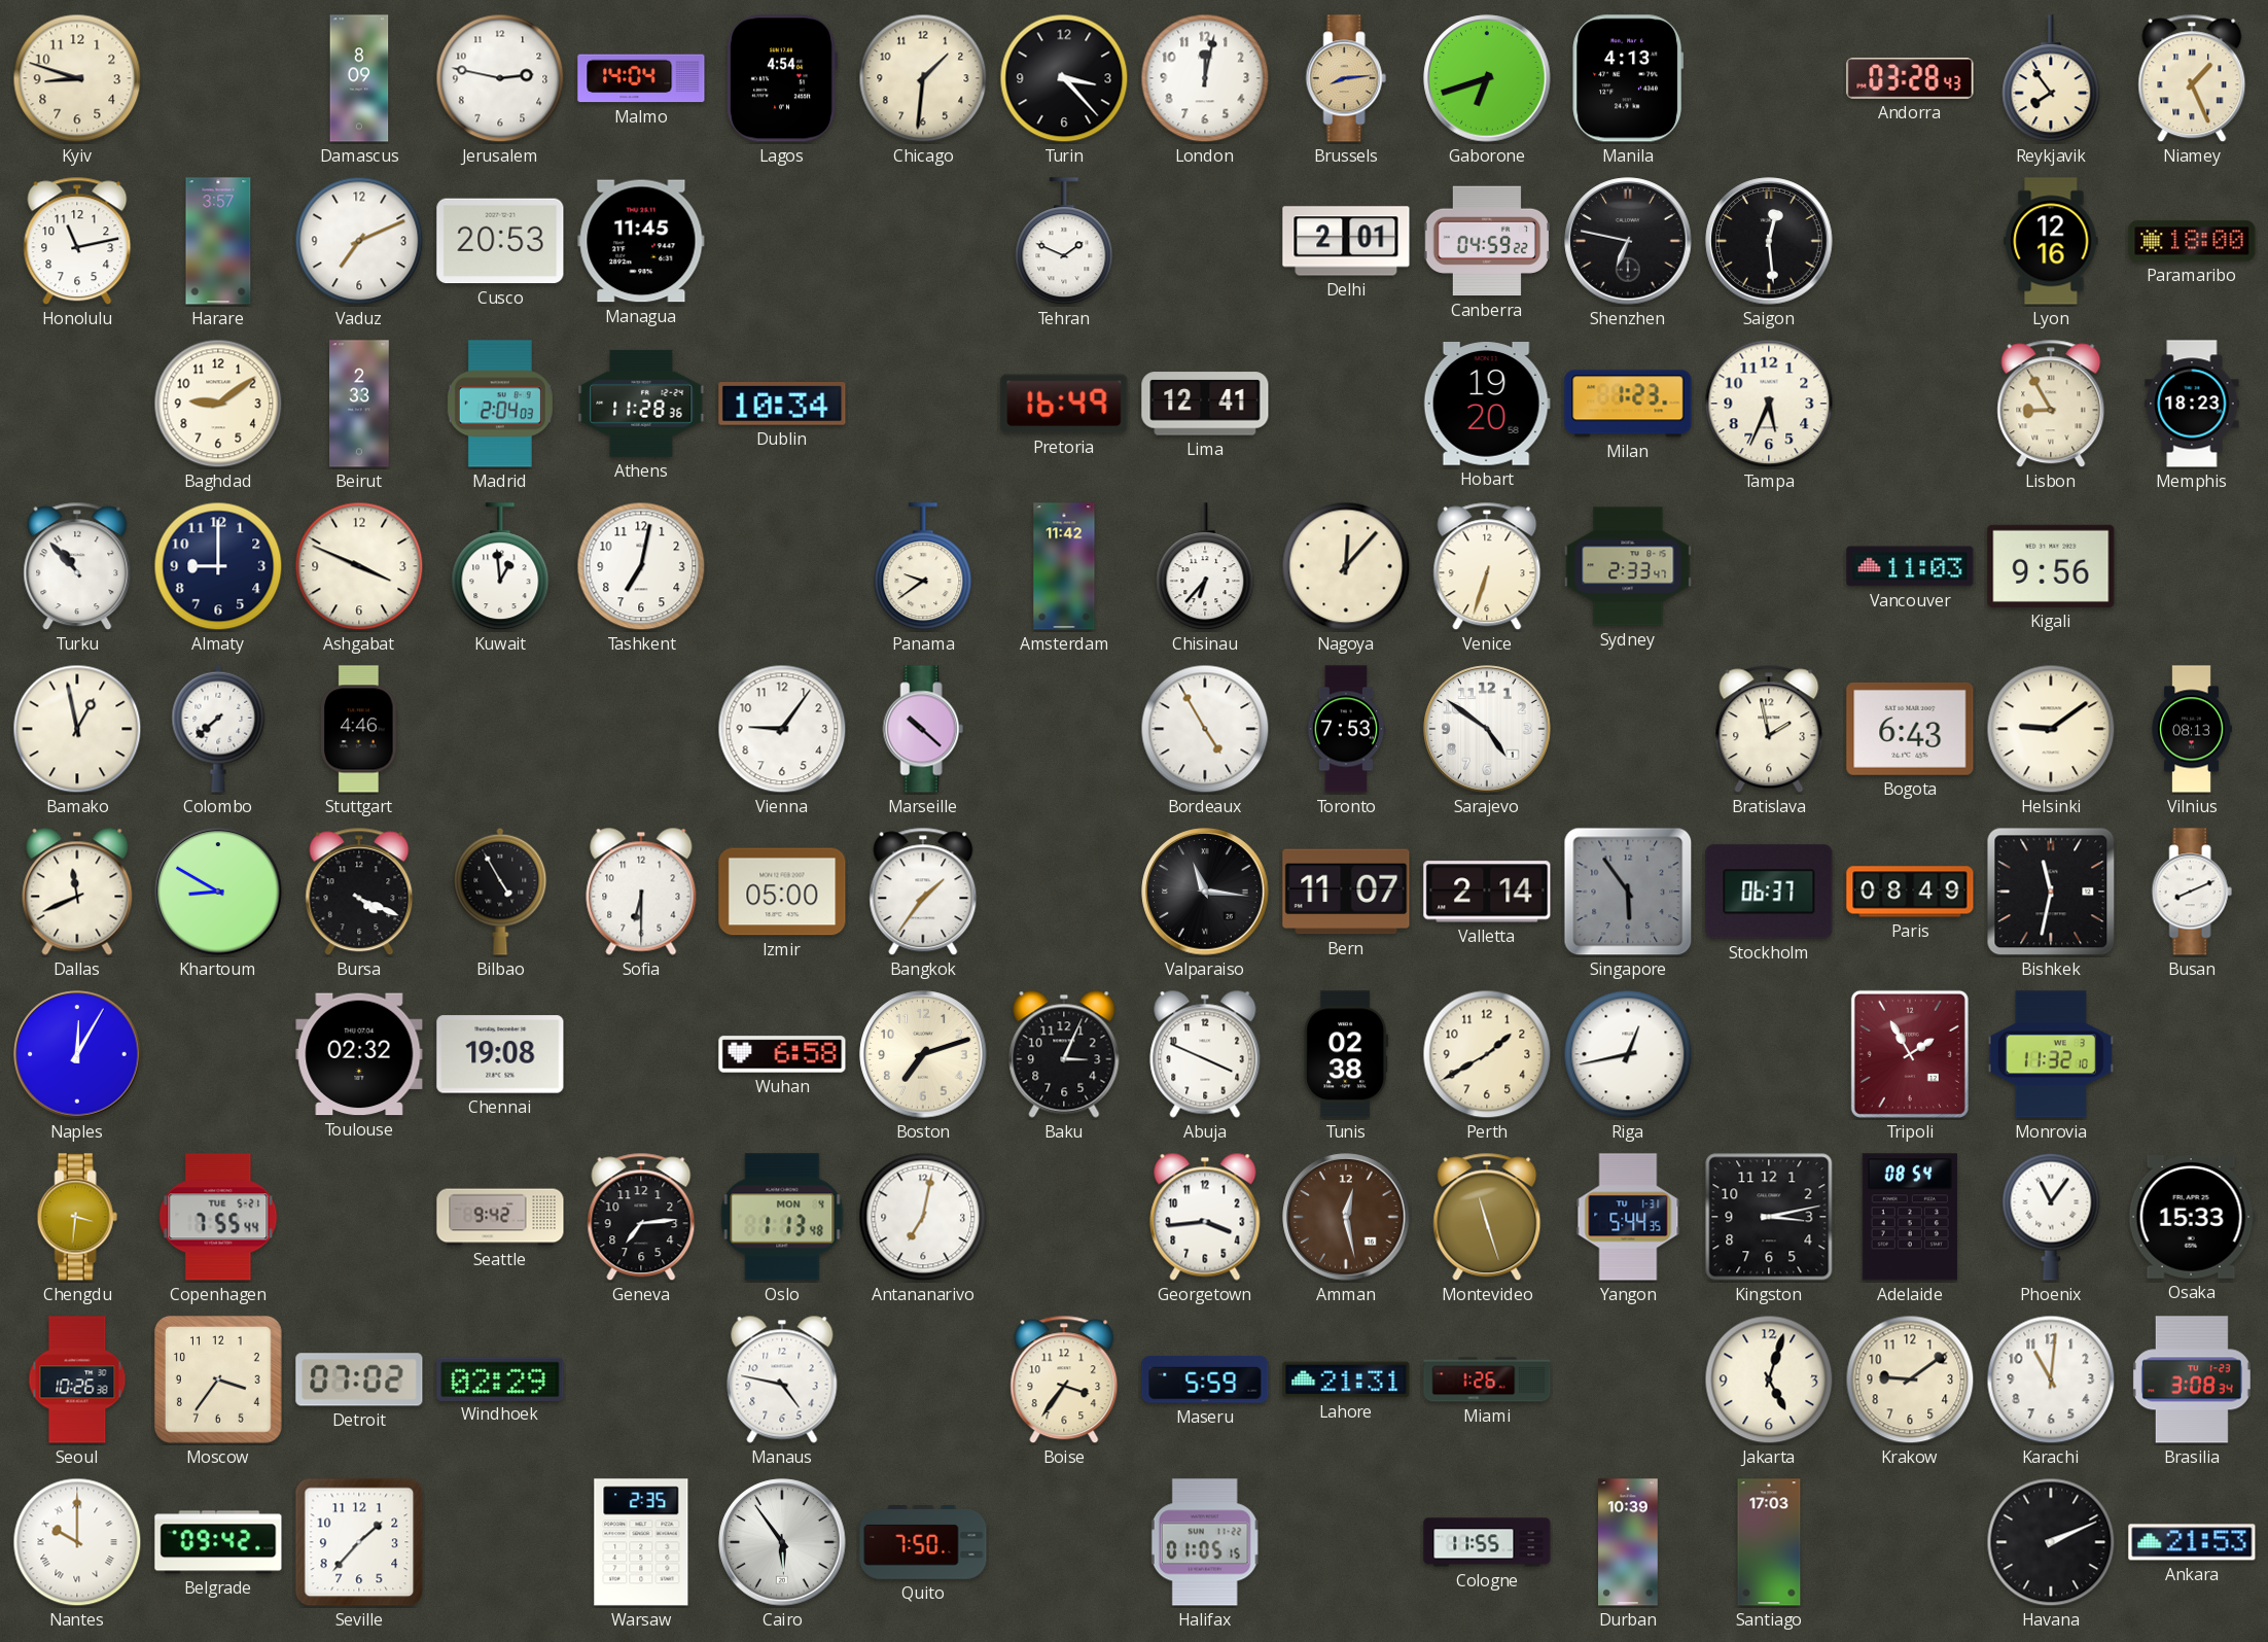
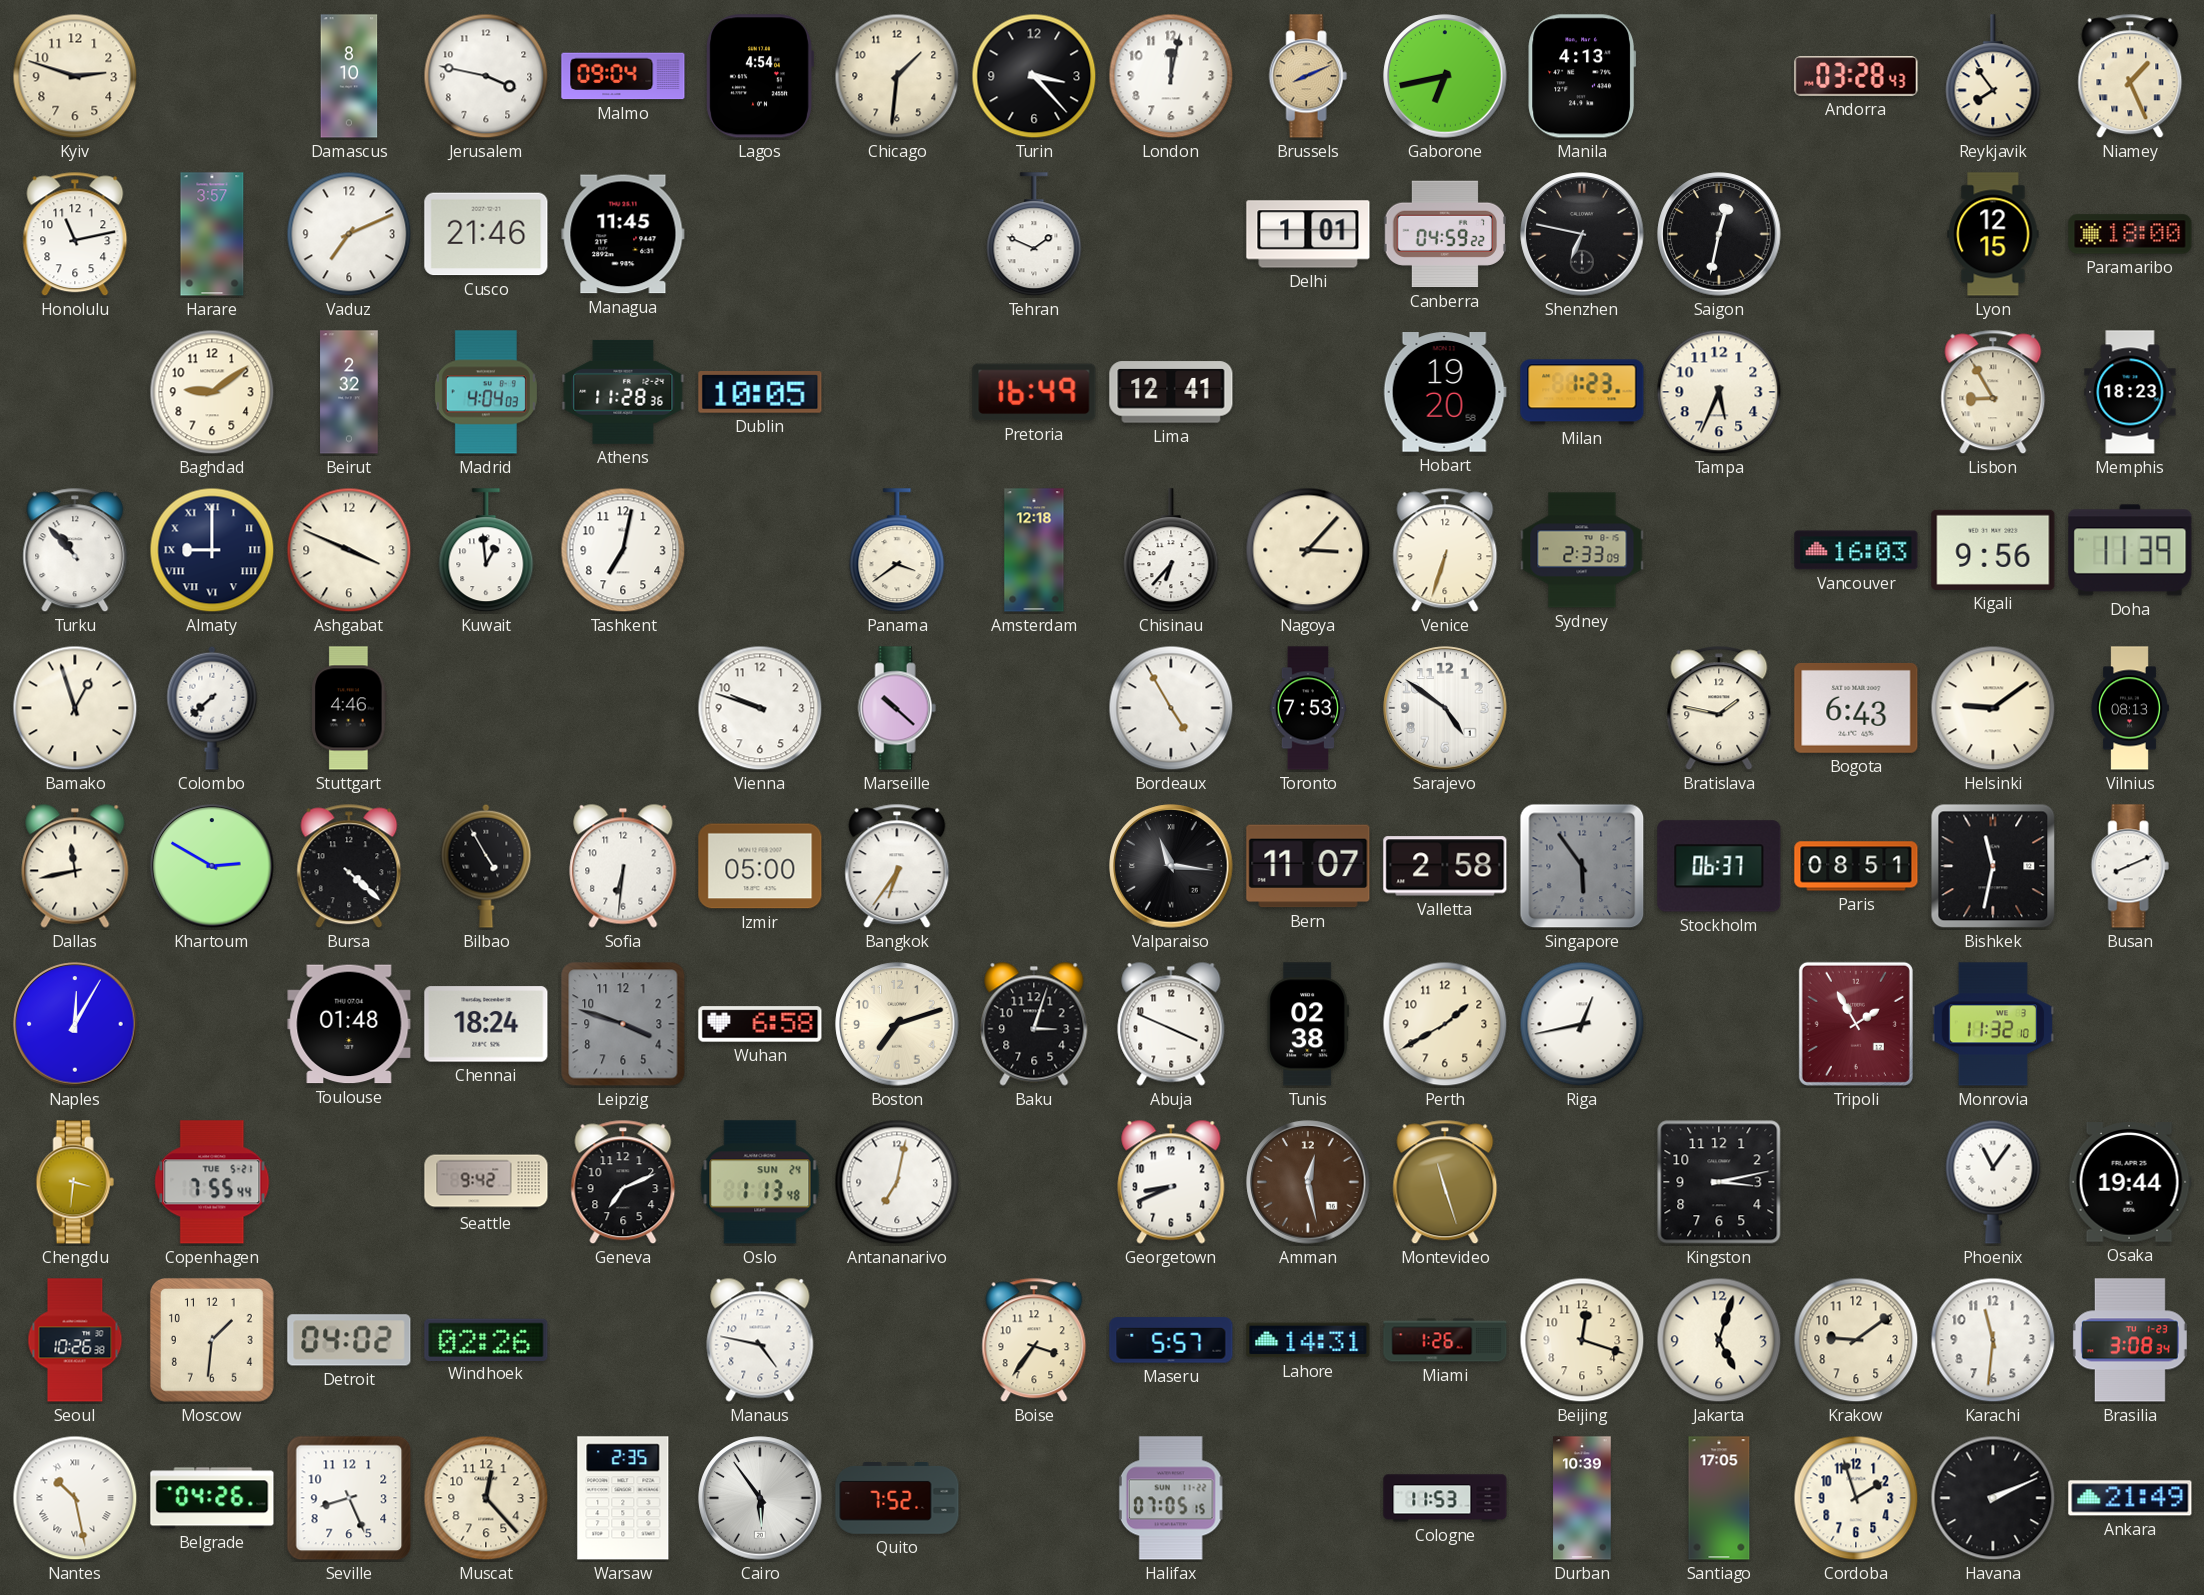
Kyiv: 8:48 -> 2:48
Damascus: 8:09 -> 8:10
Jerusalem: 2:47 -> 3:47
Malmo: 14:04 -> 09:04
Brussels: 8:14 -> 8:11
Gaborone: 6:42 -> 6:43
Cusco: 20:53 -> 21:46
Delhi: 2:01 -> 1:01
Saigon: 12:29 -> 12:32
Lyon: 12:16 -> 12:15
Beirut: 2:33 -> 2:32
Madrid: 2:04 -> 4:04
Dublin: 10:34 -> 10:05
Almaty numerals: Arabic -> Roman
Panama: 9:39 -> 3:39
Amsterdam: 11:42 -> 12:18
Nagoya: 12:07 -> 3:07
Sydney: 2:33:47 -> 2:33:09
Vancouver: 11:03 -> 16:03
Doha: none -> 11:39
Bamako: 12:58 -> 12:57
Vienna: 9:06 -> 9:48
Bratislava: 1:58 -> 1:47
Dallas: 11:41 -> 11:43
Khartoum: 8:50 -> 2:50
Bursa: 4:19 -> 4:22
Sofia: 6:30 -> 6:31
Bangkok: 1:36 -> 6:36
Valletta: 2:14 -> 2:58
Paris: 08:49 -> 08:51
Toulouse: 02:32 -> 01:48
Chennai: 19:08 -> 18:24
Leipzig: none -> 3:48
Baku: 3:04 -> 3:03
Geneva: 7:14 -> 7:11
Oslo date: MON 4 -> SUN 24
Georgetown: 3:44 -> 8:41
Yangon: 5:44 -> none
Adelaide: 08:54 -> none
Osaka: 15:33 -> 19:44
Moscow: 3:36 -> 1:31
Detroit: 07:02 -> 04:02
Windhoek: 02:29 -> 02:26
Maseru: 5:59 -> 5:57
Lahore: 21:31 -> 14:31
Beijing: none -> 12:18
Karachi: 11:01 -> 11:31
Nantes: 10:00 -> 10:28
Belgrade: 09:42 -> 04:26
Seville: 1:37 -> 8:26
Muscat: none -> 12:23
Quito: 7:50 -> 7:52
Halifax: 01:05 -> 07:05
Cologne: 11:55 -> 11:53
Santiago: 17:03 -> 17:05
Cordoba: none -> 1:57
Ankara: 21:53 -> 21:49
